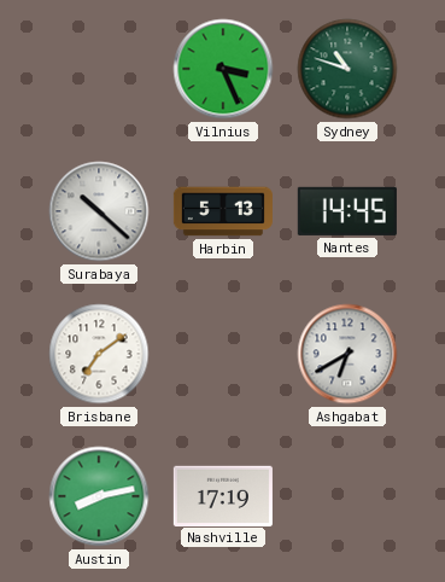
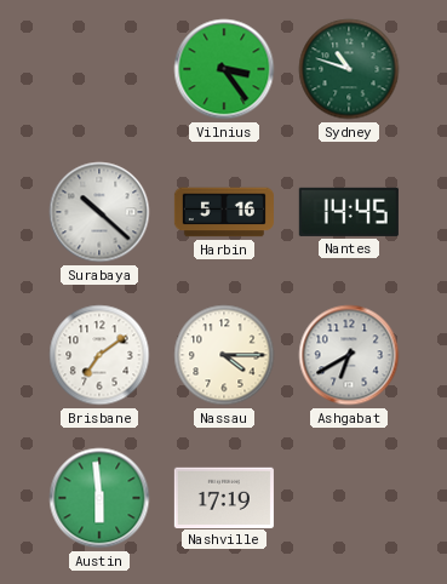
Vilnius: 3:26 -> 3:24
Harbin: 5:13 -> 5:16
Nassau: none -> 4:15
Austin: 8:13 -> 5:59
